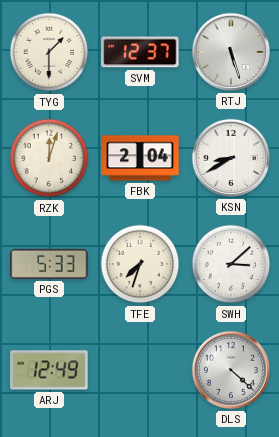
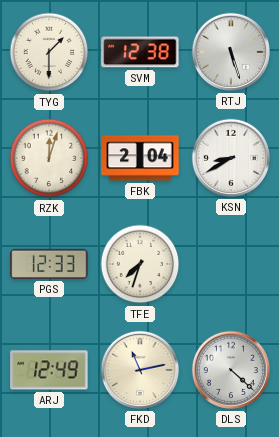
SVM: 12:37 -> 12:38
PGS: 5:33 -> 12:33
SWH: 3:08 -> none
FKD: none -> 11:13
